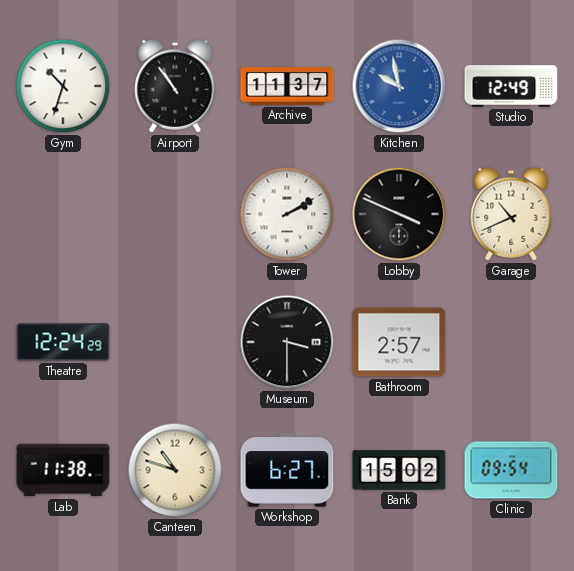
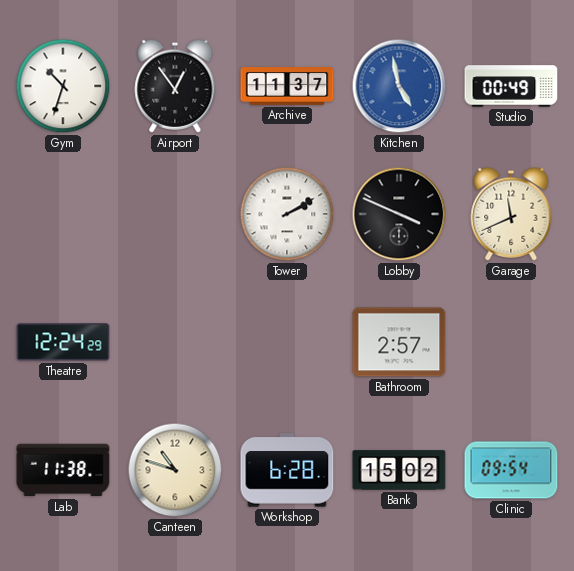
Airport: 10:54 -> 12:54
Kitchen: 9:58 -> 4:58
Studio: 12:49 -> 00:49
Garage: 10:41 -> 11:41
Museum: 3:30 -> none
Workshop: 6:27 -> 6:28
